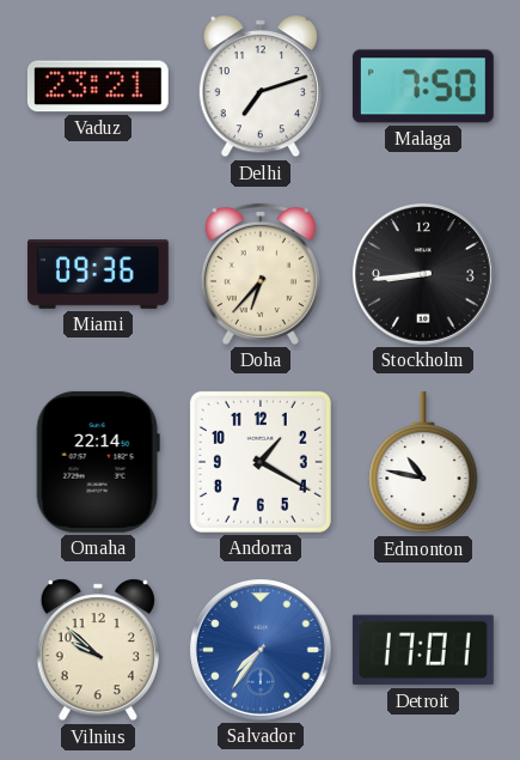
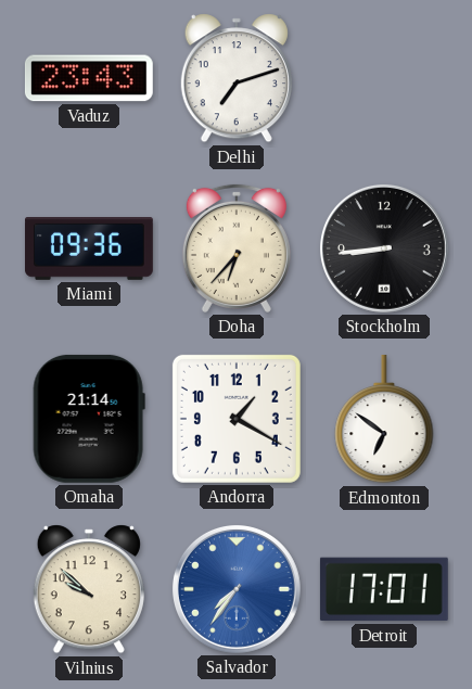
Vaduz: 23:21 -> 23:43
Malaga: 7:50 -> none
Omaha: 22:14 -> 21:14
Edmonton: 10:47 -> 6:51
